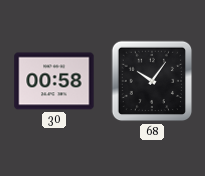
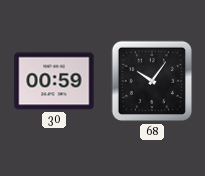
30: 00:58 -> 00:59
